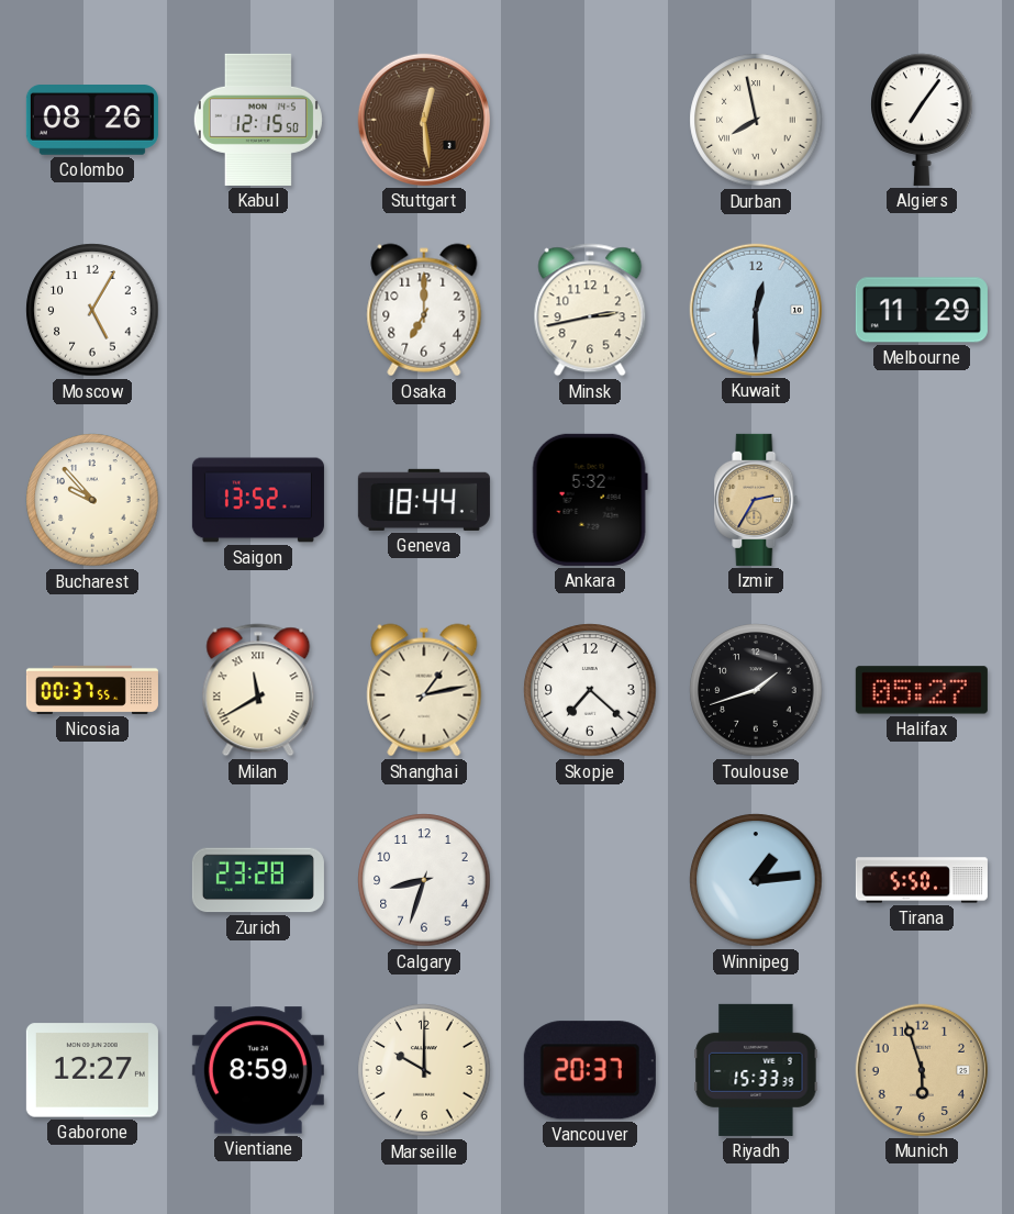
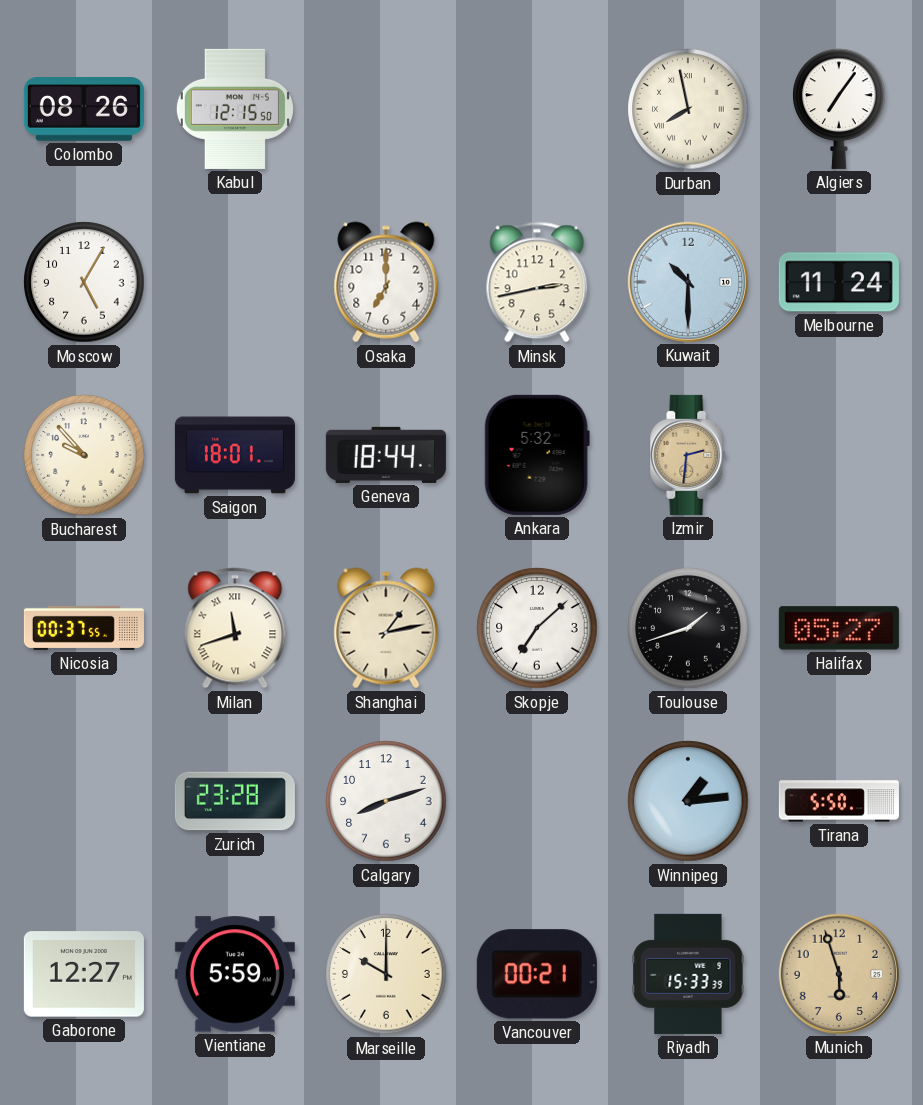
Stuttgart: 12:29 -> none
Kuwait: 12:30 -> 10:30
Melbourne: 11:29 -> 11:24
Saigon: 13:52 -> 18:01
Izmir: 2:35 -> 2:31
Milan: 11:40 -> 11:42
Skopje: 7:22 -> 7:08
Calgary: 8:33 -> 8:12
Vientiane: 8:59 -> 5:59
Vancouver: 20:37 -> 00:21
